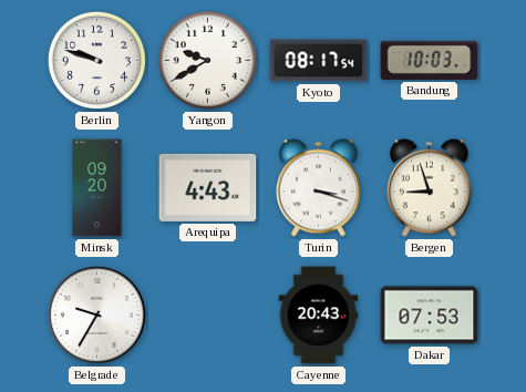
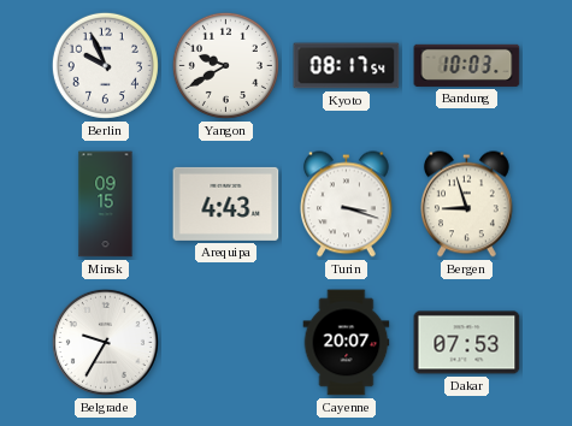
Berlin: 9:48 -> 9:56
Minsk: 09:20 -> 09:15
Cayenne: 20:43 -> 20:07
